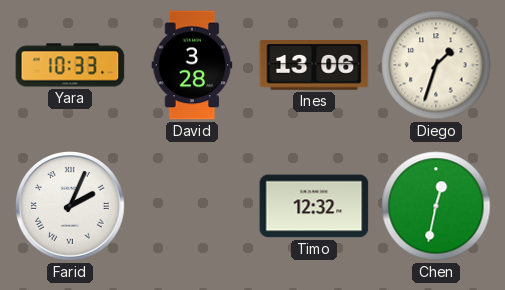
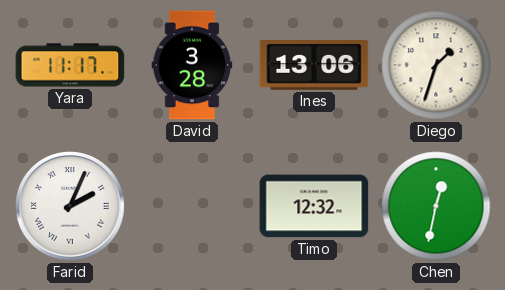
Yara: 10:33 -> 11:17
